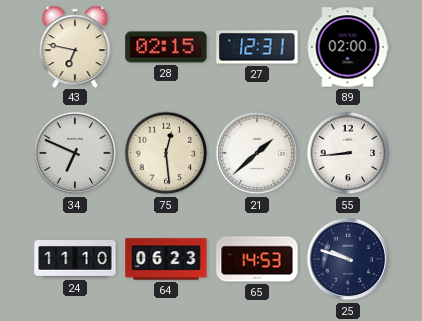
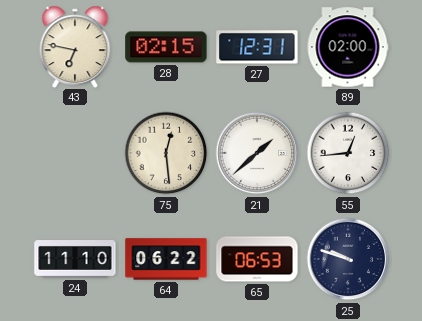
34: 6:49 -> none
55: 8:44 -> 12:44
64: 06:23 -> 06:22
65: 14:53 -> 06:53
